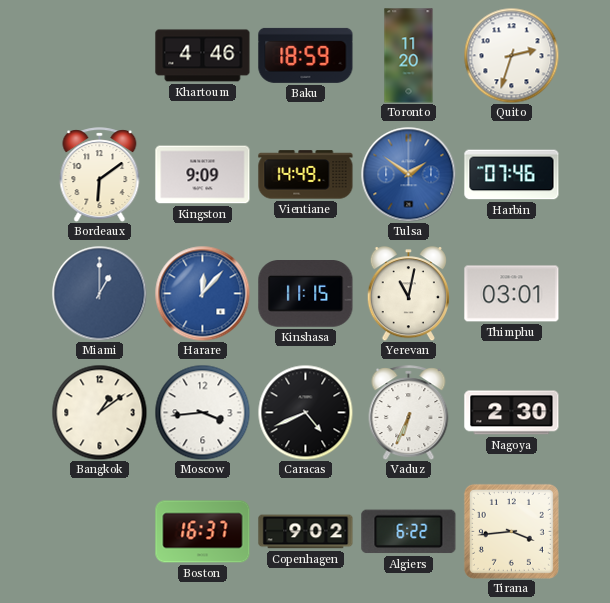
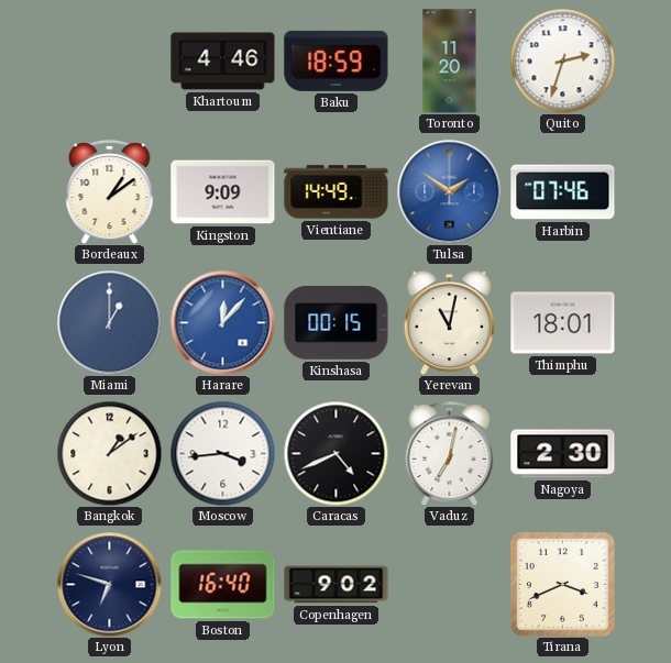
Bordeaux: 6:09 -> 1:09
Kinshasa: 11:15 -> 00:15
Thimphu: 03:01 -> 18:01
Vaduz: 6:34 -> 7:02
Lyon: none -> 6:48
Boston: 16:37 -> 16:40
Algiers: 6:22 -> none
Tirana: 3:44 -> 3:41
